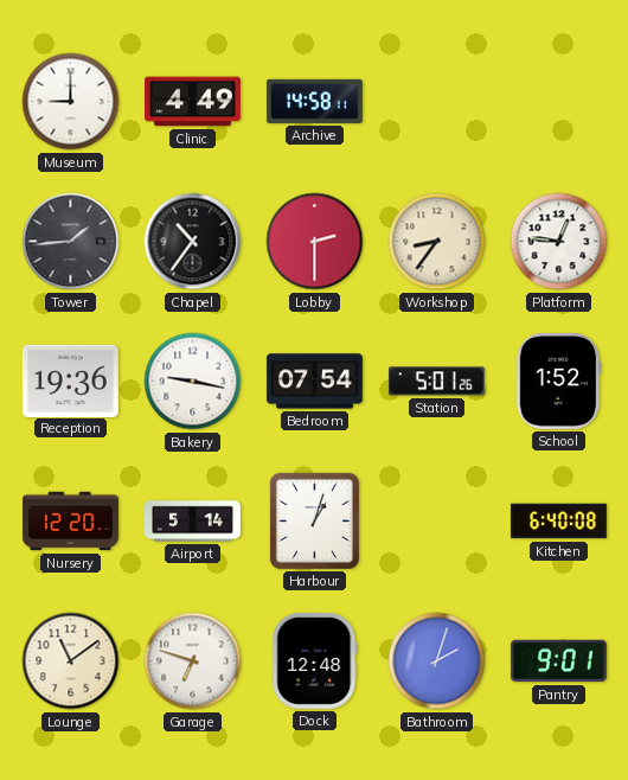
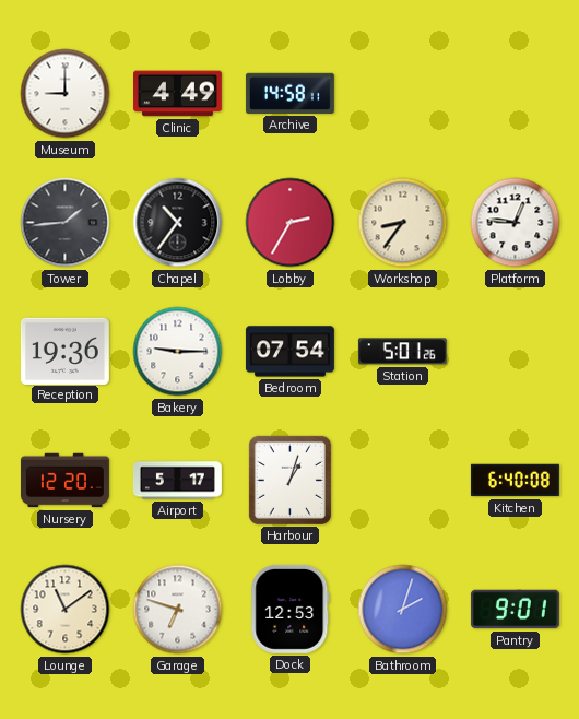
Lobby: 2:30 -> 2:35
Bakery: 9:17 -> 9:15
School: 1:52 -> none
Airport: 5:14 -> 5:17
Dock: 12:48 -> 12:53
